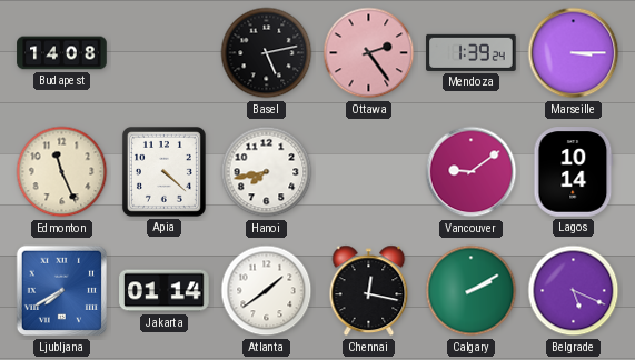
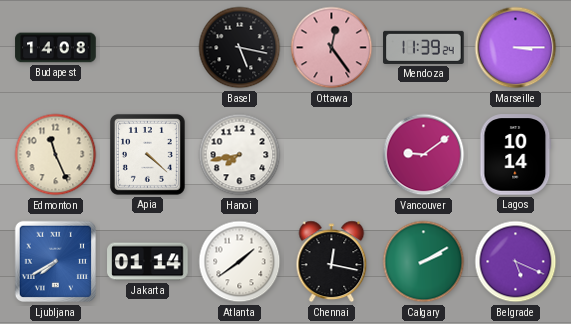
Basel: 5:13 -> 5:17
Ottawa: 2:24 -> 12:24
Mendoza: 1:39 -> 11:39
